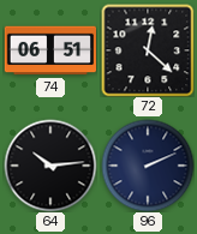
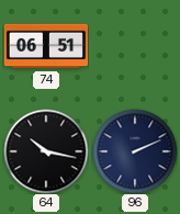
72: 12:22 -> none
64: 10:14 -> 10:17
